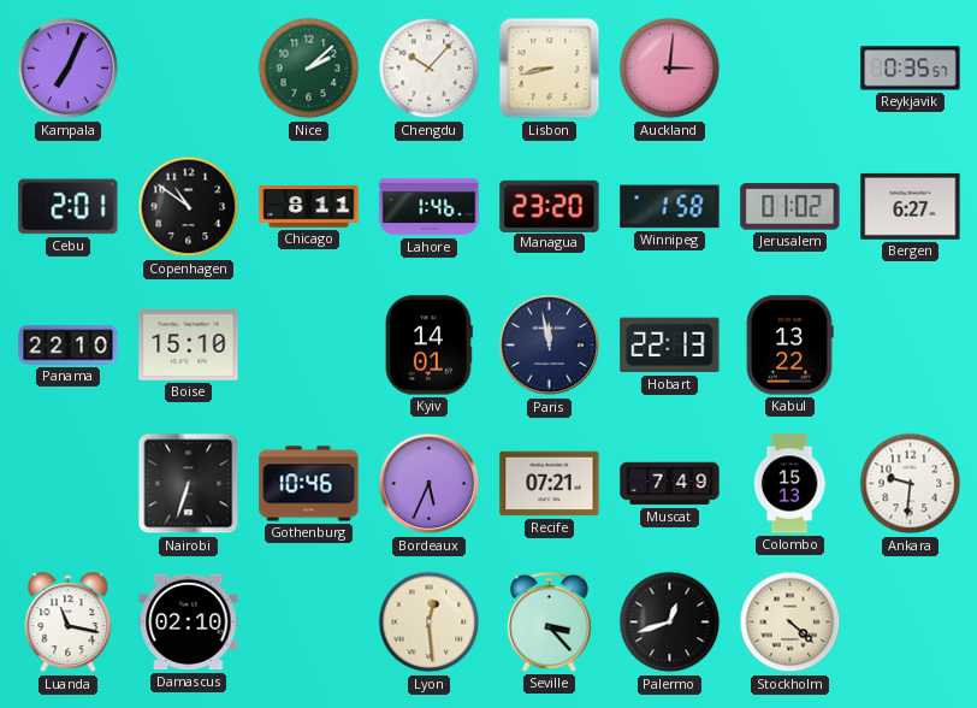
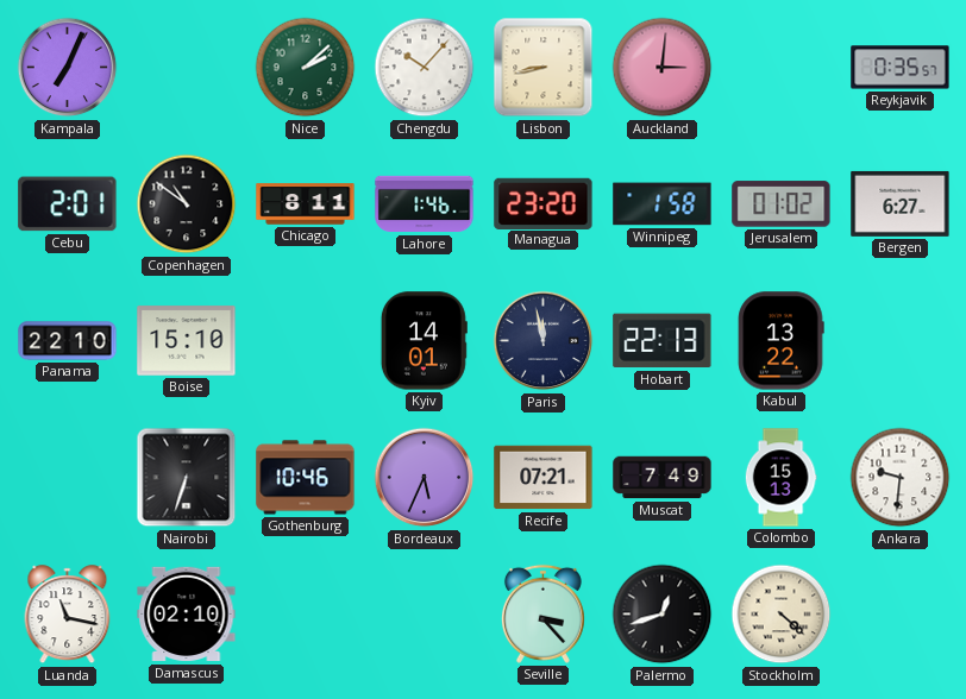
Lyon: 12:29 -> none
